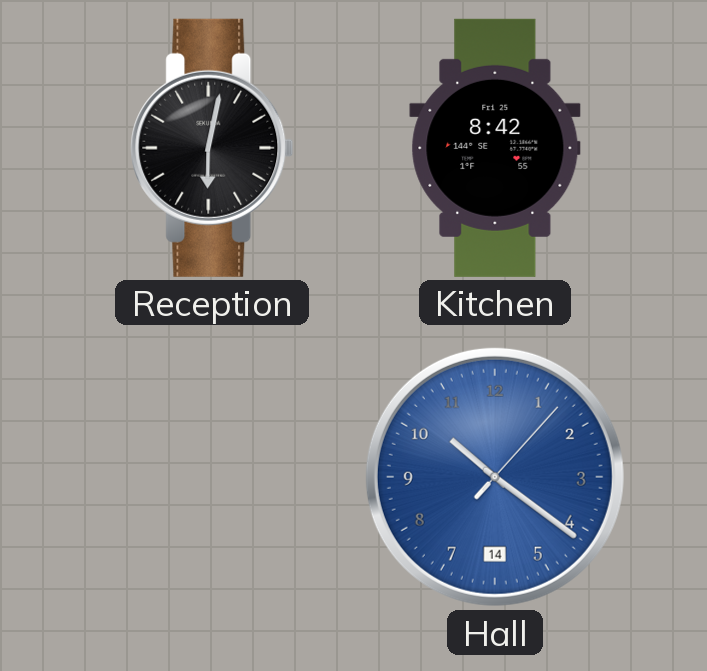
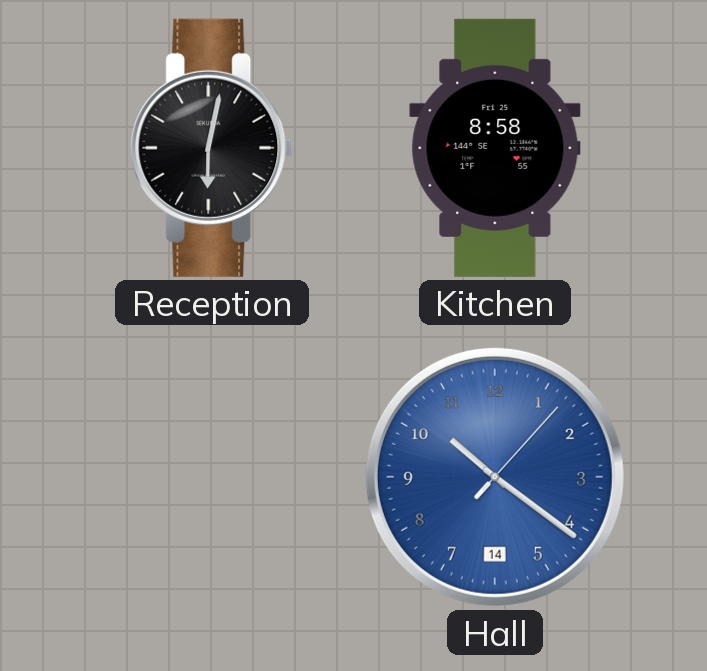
Kitchen: 8:42 -> 8:58
